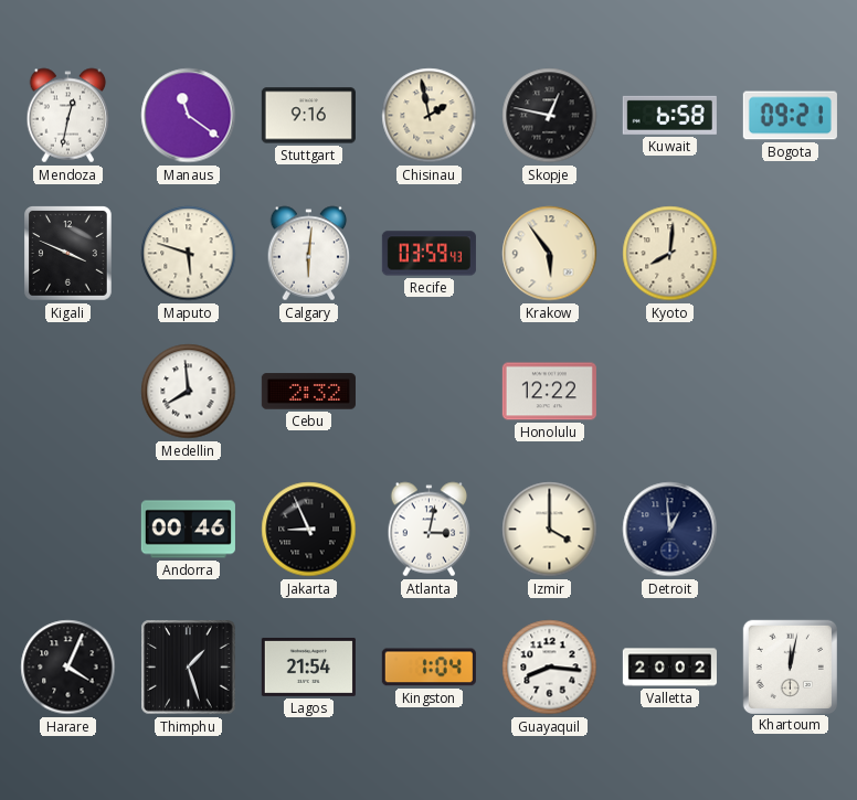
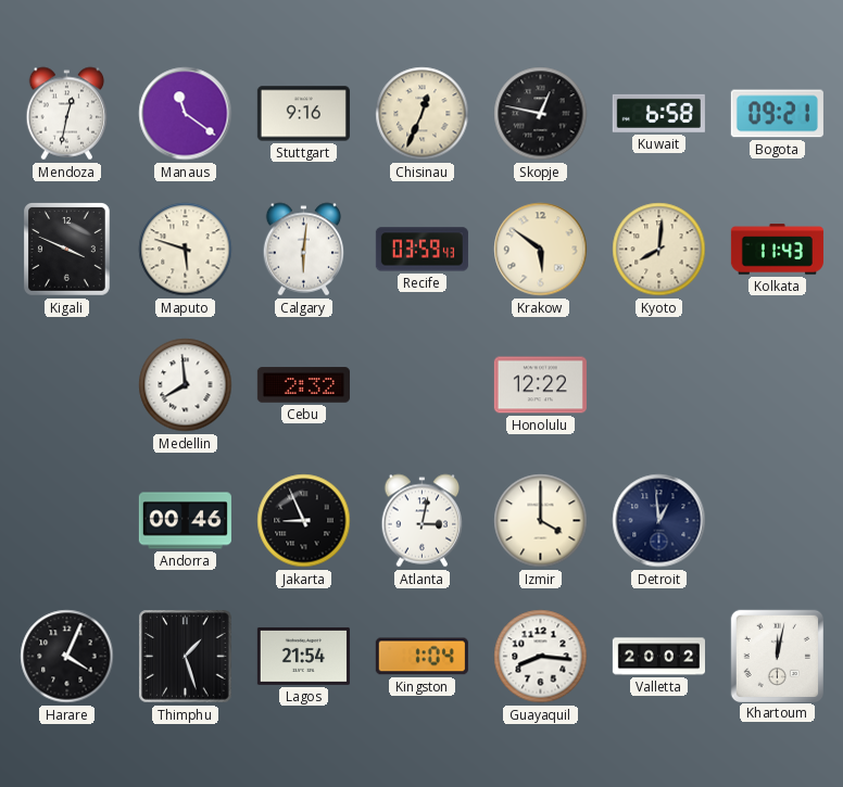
Chisinau: 1:58 -> 12:34
Krakow: 5:54 -> 5:51
Kolkata: none -> 11:43
